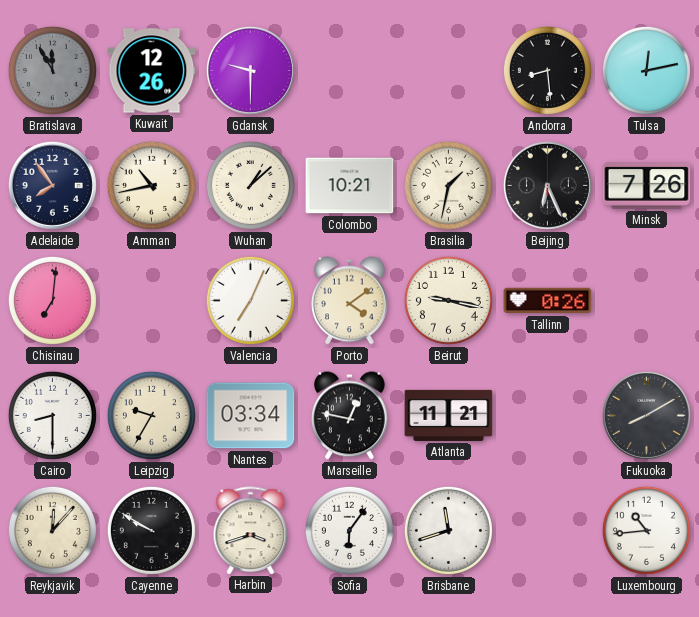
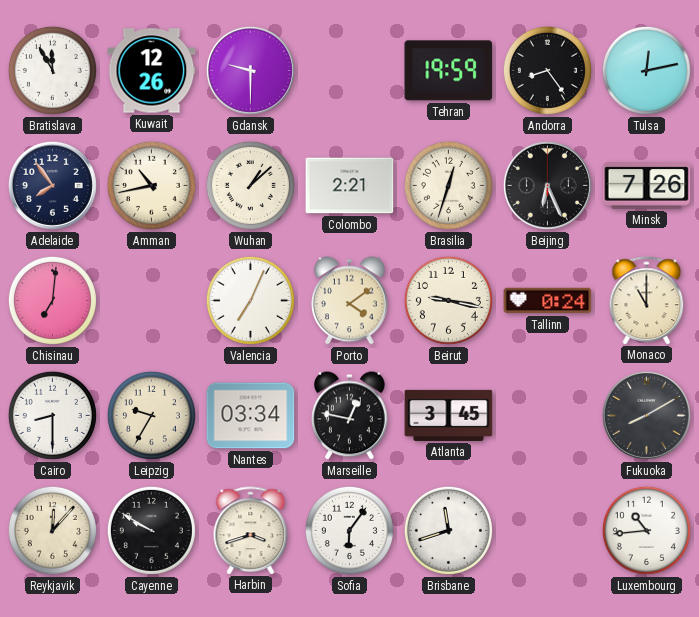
Bratislava dial: grey -> white
Tehran: none -> 19:59
Andorra: 8:29 -> 8:24
Colombo: 10:21 -> 2:21
Brasilia: 1:32 -> 12:33
Tallinn: 0:26 -> 0:24
Monaco: none -> 11:00
Atlanta: 11:21 -> 3:45
